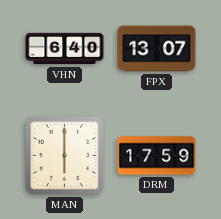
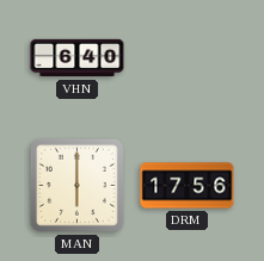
FPX: 13:07 -> none
DRM: 17:59 -> 17:56
